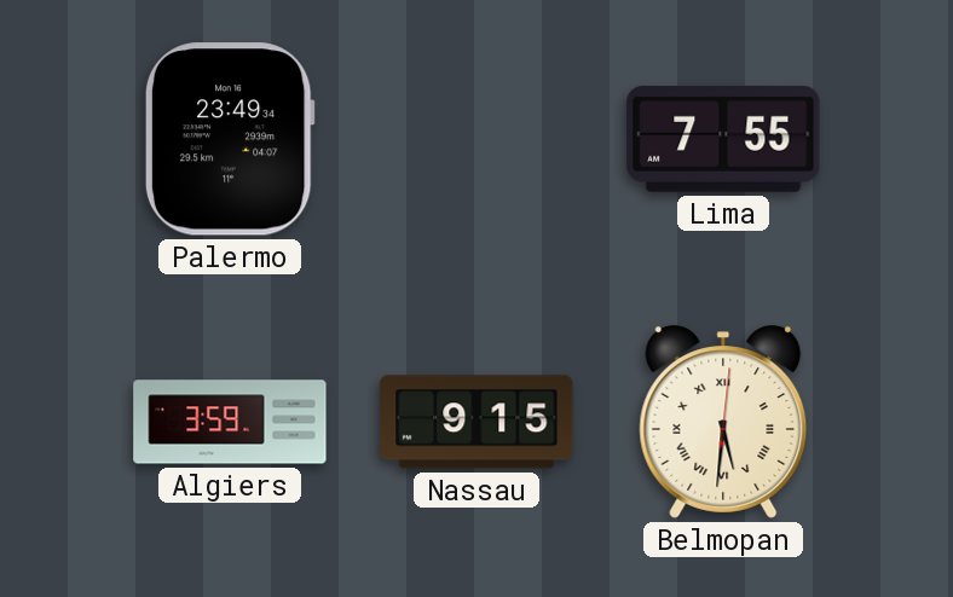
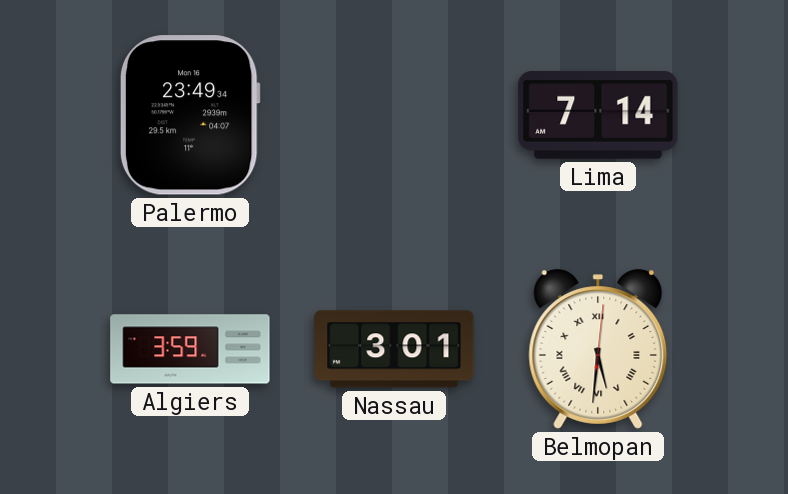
Lima: 7:55 -> 7:14
Nassau: 9:15 -> 3:01
